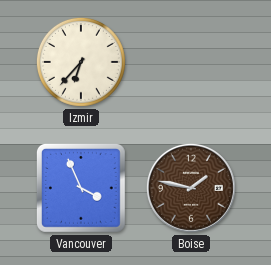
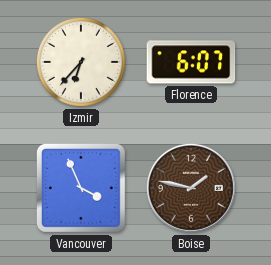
Florence: none -> 6:07
